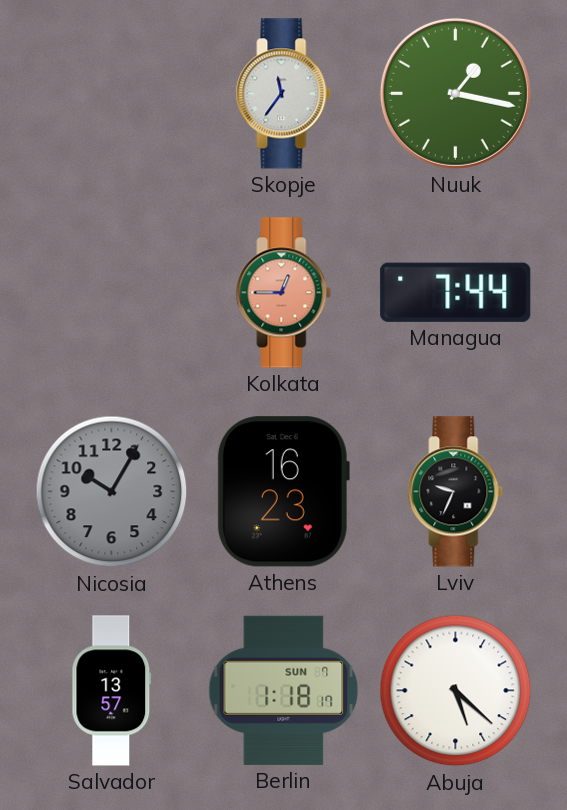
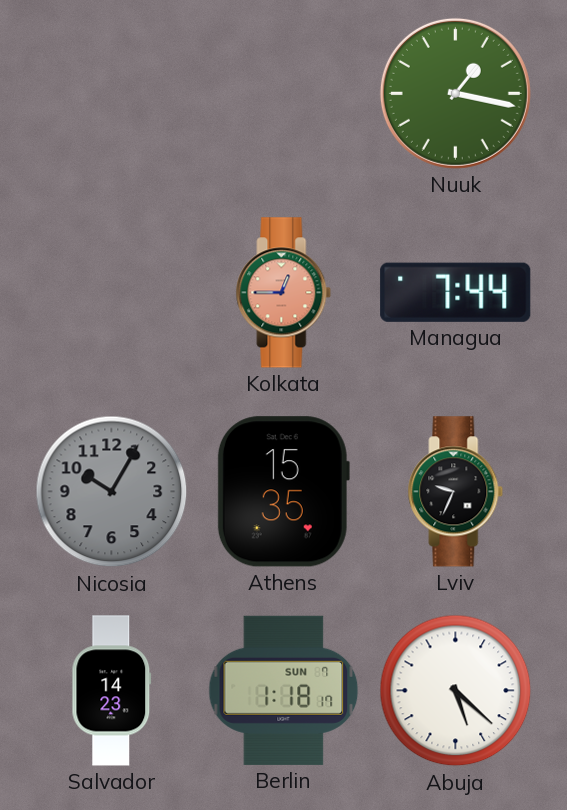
Skopje: 11:36 -> none
Athens: 16:23 -> 15:35
Salvador: 13:57 -> 14:23
